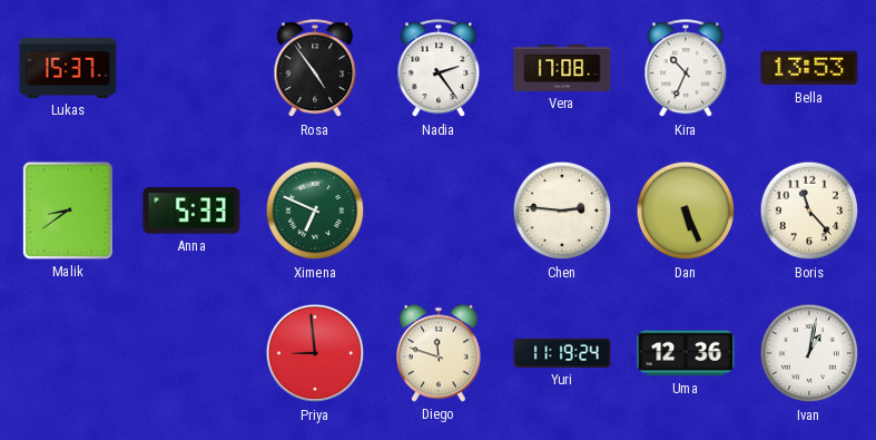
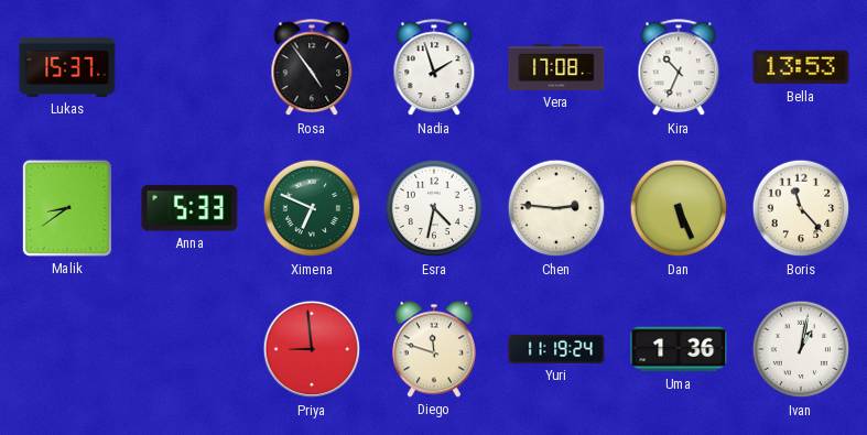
Nadia: 2:24 -> 1:57
Esra: none -> 4:32
Uma: 12:36 -> 1:36
